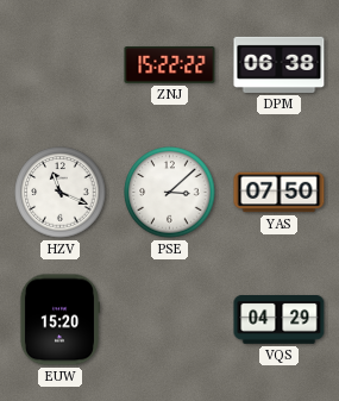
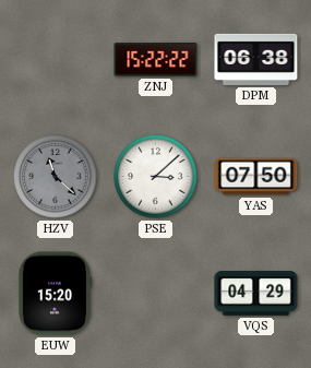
HZV: 11:19 -> 11:22
HZV dial: white -> grey
